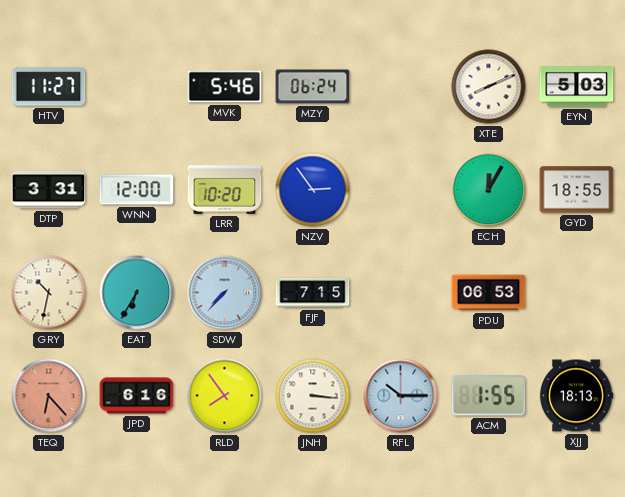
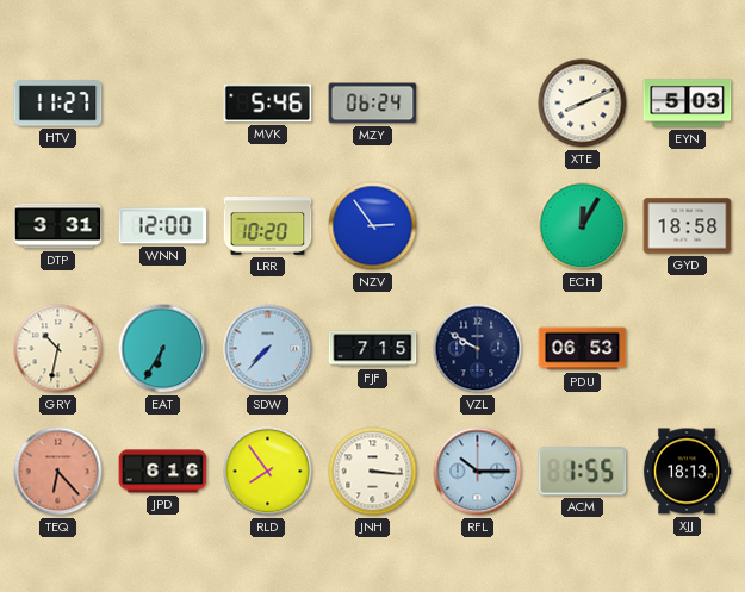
GYD: 18:55 -> 18:58
VZL: none -> 9:50
